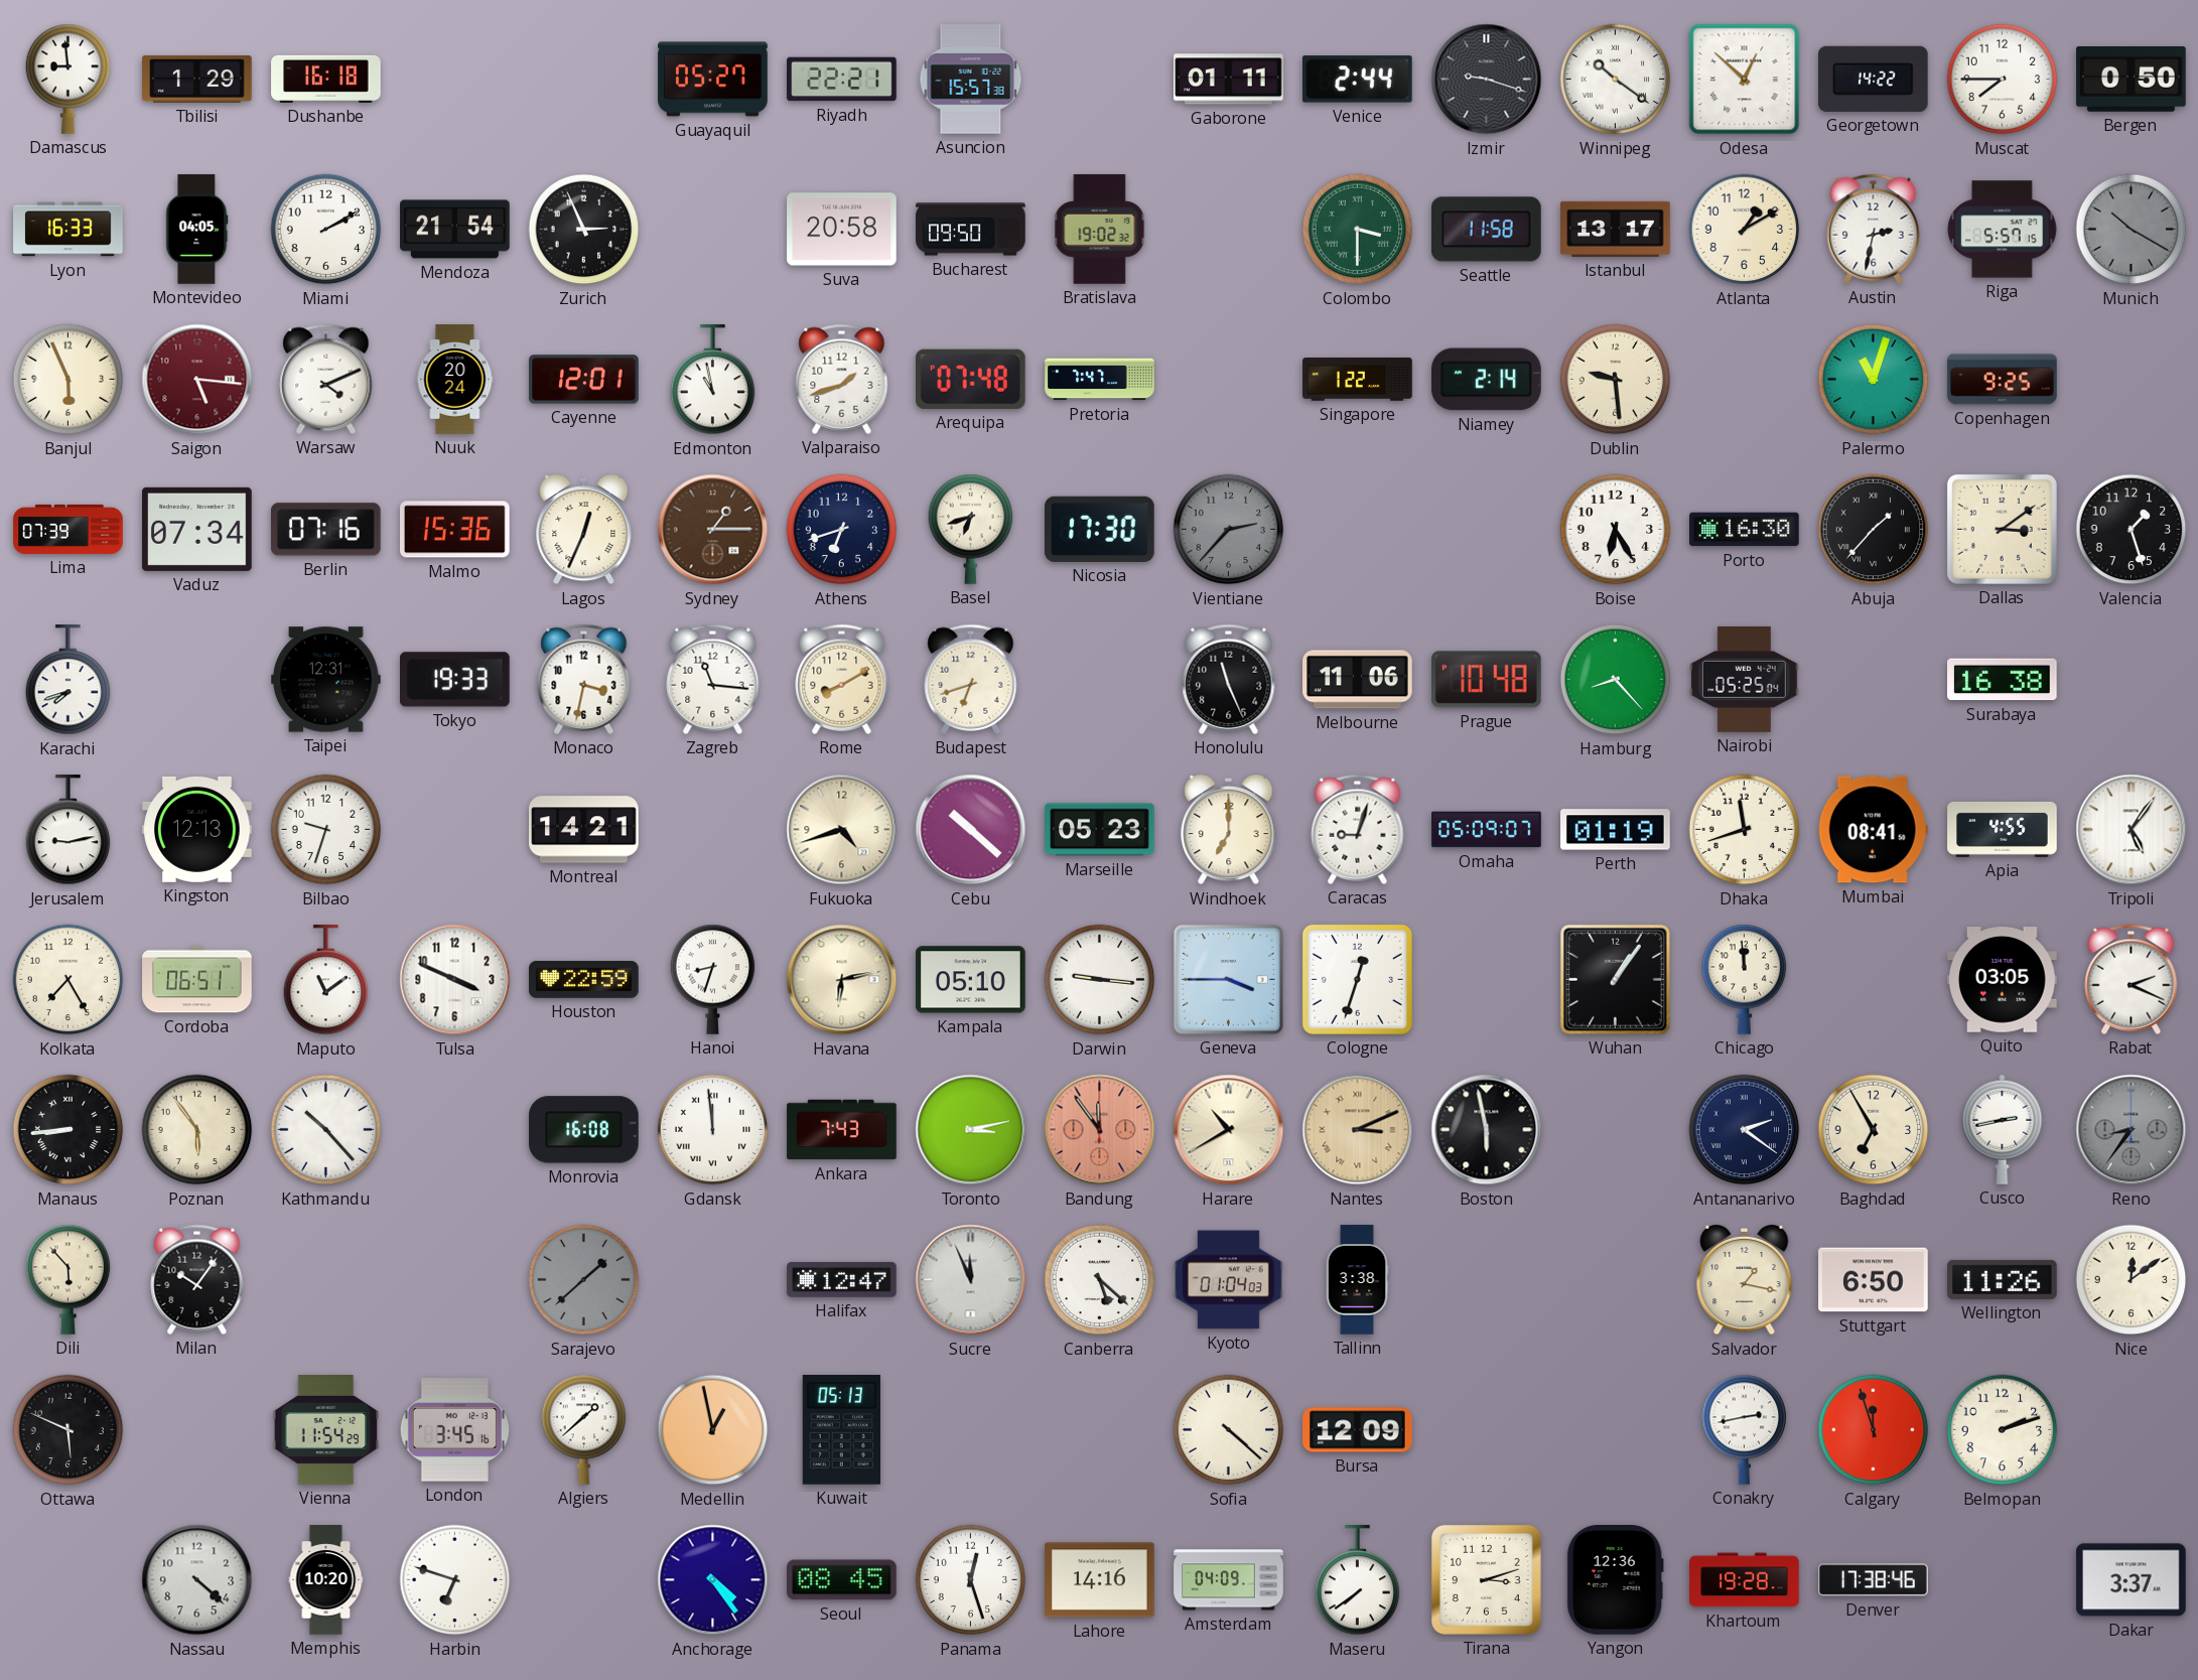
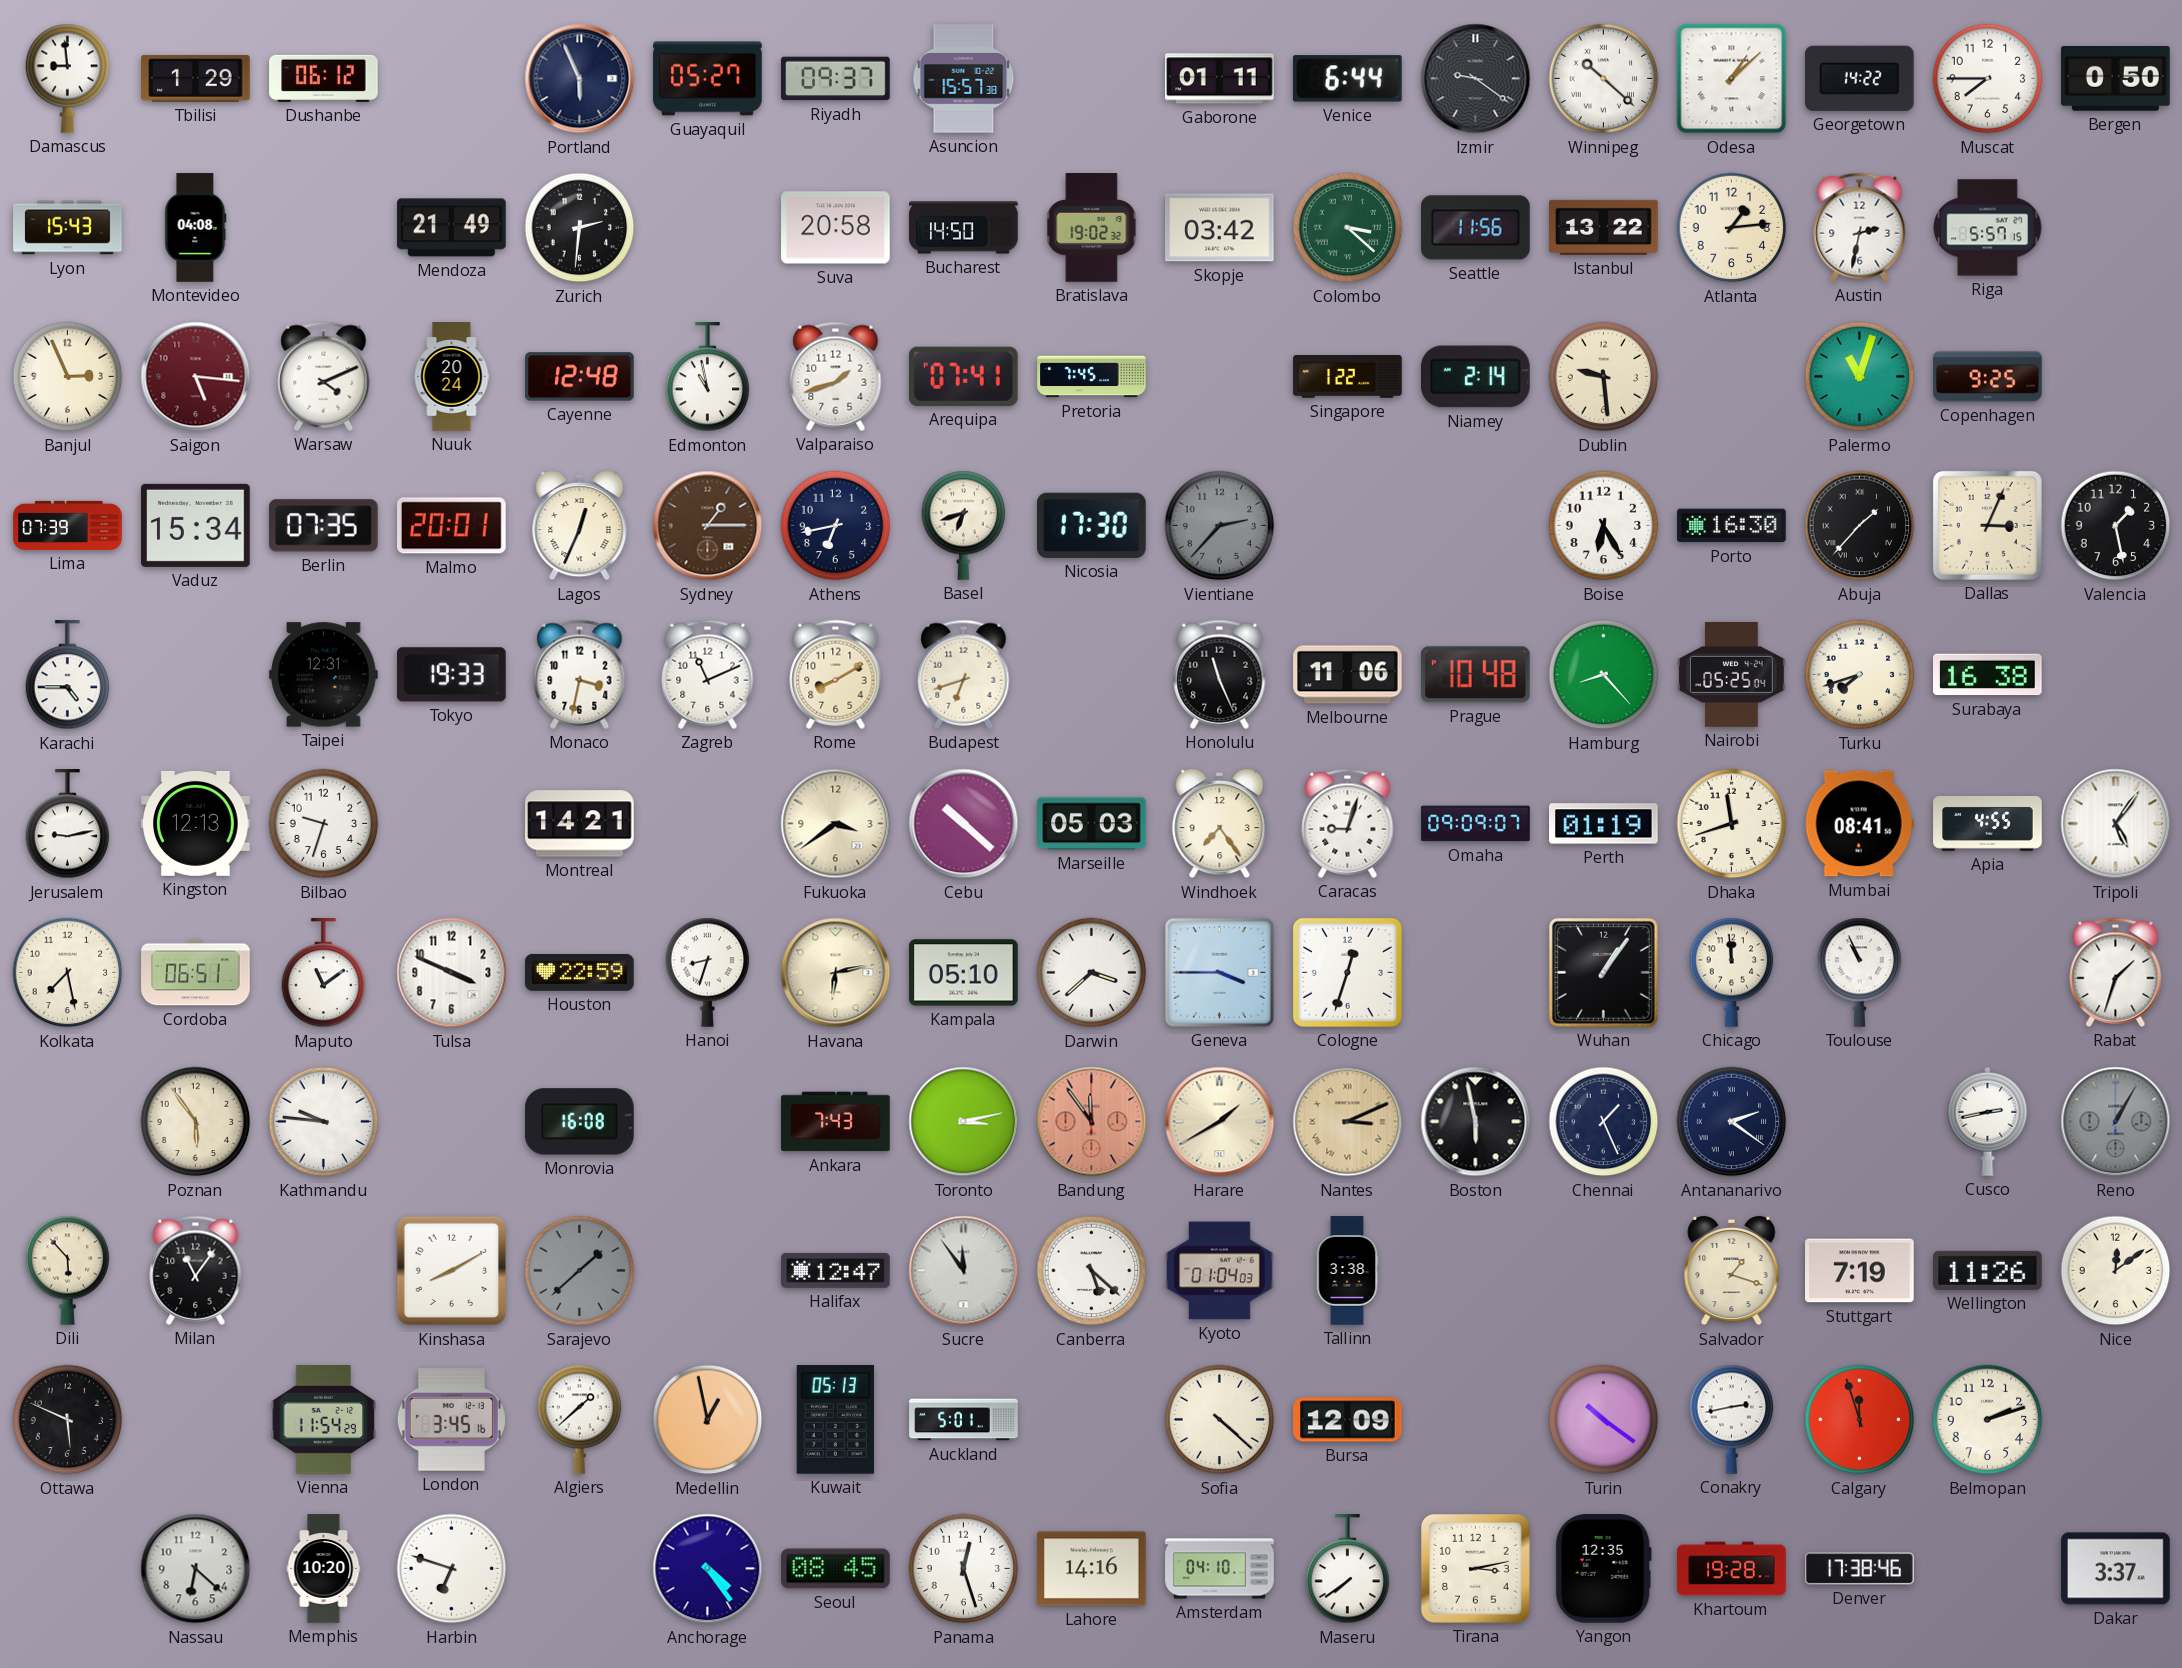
Dushanbe: 16:18 -> 06:12
Portland: none -> 5:56
Riyadh: 22:21 -> 09:37
Venice: 2:44 -> 6:44
Izmir: 9:18 -> 9:21
Winnipeg: 10:21 -> 10:22
Odesa: 12:52 -> 1:08
Lyon: 16:33 -> 15:43
Montevideo: 04:05 -> 04:08
Miami: 2:10 -> none
Mendoza: 21:54 -> 21:49
Zurich: 2:56 -> 2:31
Bucharest: 09:50 -> 14:50
Skopje: none -> 03:42
Colombo: 3:30 -> 3:22
Seattle: 11:58 -> 11:56
Istanbul: 13:17 -> 13:22
Atlanta: 1:10 -> 1:14
Munich: 10:20 -> none
Banjul: 5:56 -> 2:56
Cayenne: 12:01 -> 12:48
Arequipa: 07:48 -> 07:41
Pretoria: 7:47 -> 7:45
Vaduz: 07:34 -> 15:34
Berlin: 07:16 -> 07:35
Malmo: 15:36 -> 20:01
Athens: 6:42 -> 6:43
Dallas: 3:09 -> 3:04
Valencia: 1:27 -> 1:28
Karachi: 7:42 -> 4:45
Zagreb: 11:16 -> 11:11
Turku: none -> 7:42
Fukuoka: 4:42 -> 3:39
Marseille: 05:23 -> 05:03
Windhoek: 7:00 -> 7:24
Omaha: 05:09 -> 09:09
Kolkata: 7:25 -> 7:28
Darwin: 9:16 -> 3:38
Toulouse: none -> 10:56
Quito: 03:05 -> none
Rabat: 2:19 -> 1:33
Manaus: 8:44 -> none
Kathmandu: 10:23 -> 9:46
Gdansk: 11:59 -> none
Harare: 10:40 -> 1:40
Chennai: none -> 1:26
Baghdad: 6:55 -> none
Reno: 8:36 -> 1:05
Milan: 10:06 -> 11:06
Kinshasa: none -> 8:10
Sucre: 11:56 -> 11:54
Salvador: 1:17 -> 1:18
Stuttgart: 6:50 -> 7:19
Auckland: none -> 5:01
Turin: none -> 10:21
Nassau: 4:22 -> 6:22
Amsterdam: 04:09 -> 04:10
Tirana: 3:12 -> 3:13
Yangon: 12:36 -> 12:35
